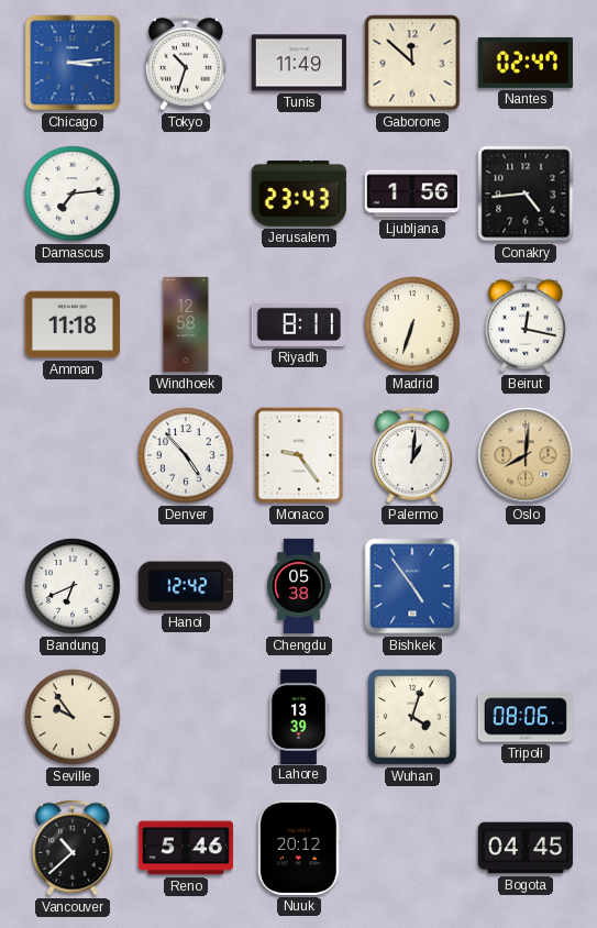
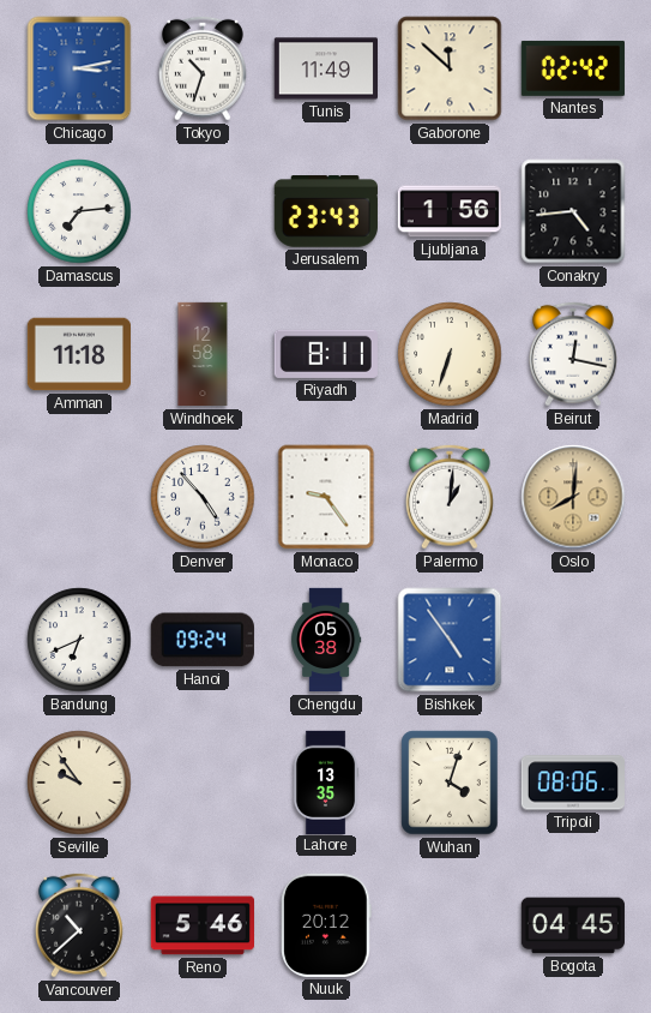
Chicago: 3:14 -> 3:13
Nantes: 02:47 -> 02:42
Hanoi: 12:42 -> 09:24
Lahore: 13:39 -> 13:35
